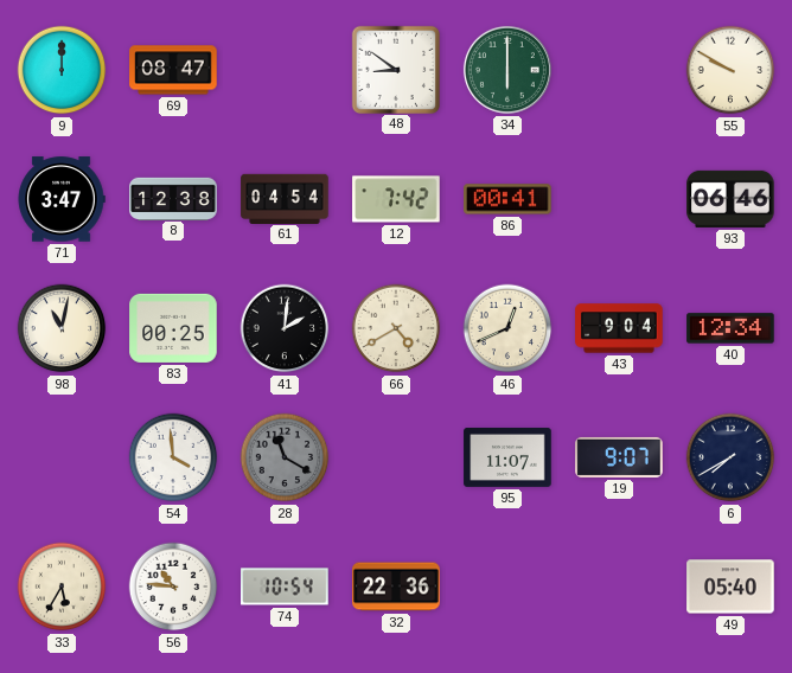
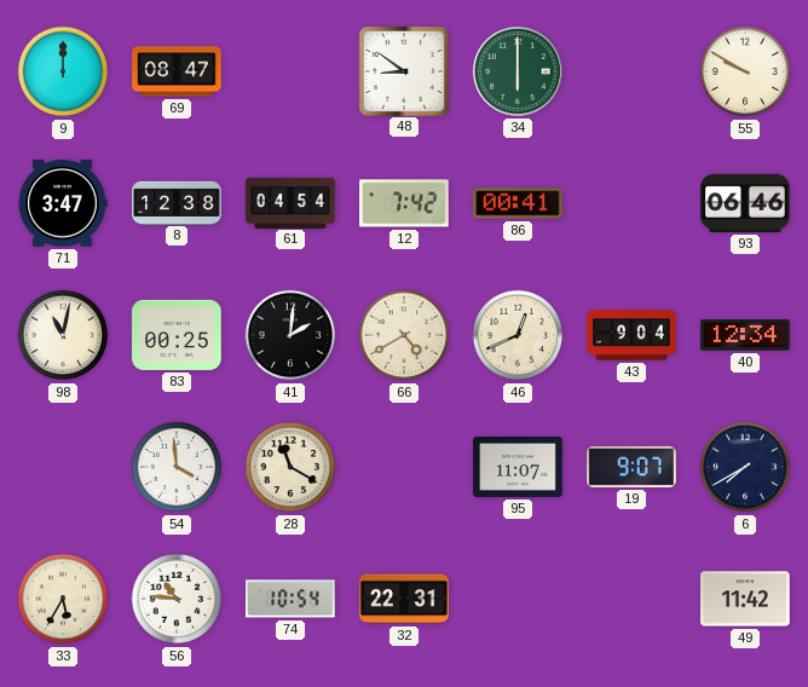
28 dial: grey -> cream
32: 22:36 -> 22:31
49: 05:40 -> 11:42
